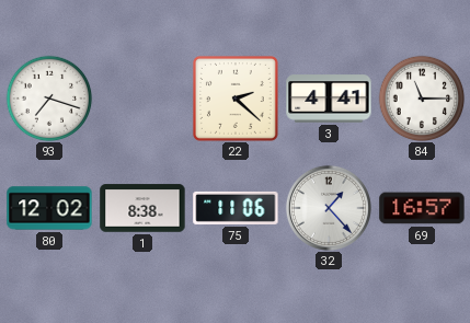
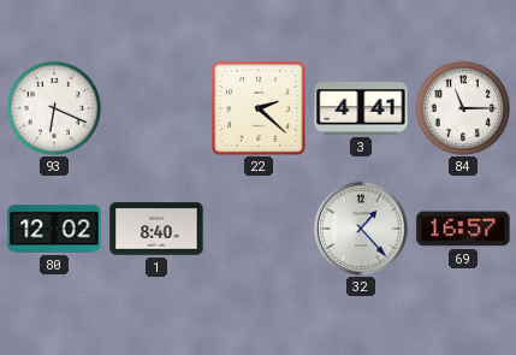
93: 7:18 -> 6:19
1: 8:38 -> 8:40
75: 11:06 -> none
